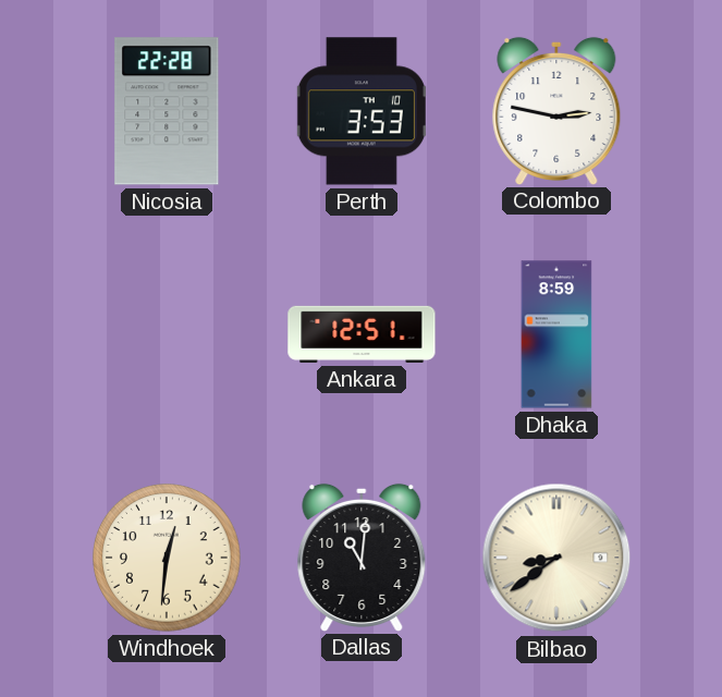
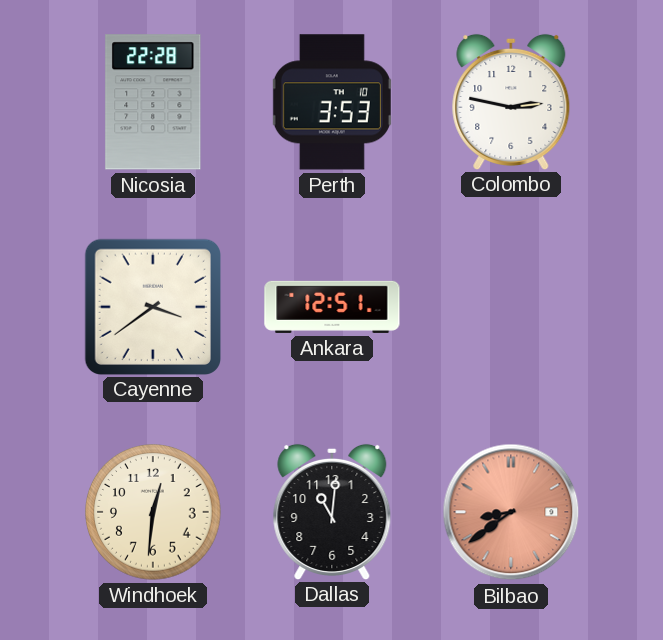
Cayenne: none -> 3:39
Dhaka: 8:59 -> none
Bilbao dial: cream -> salmon
